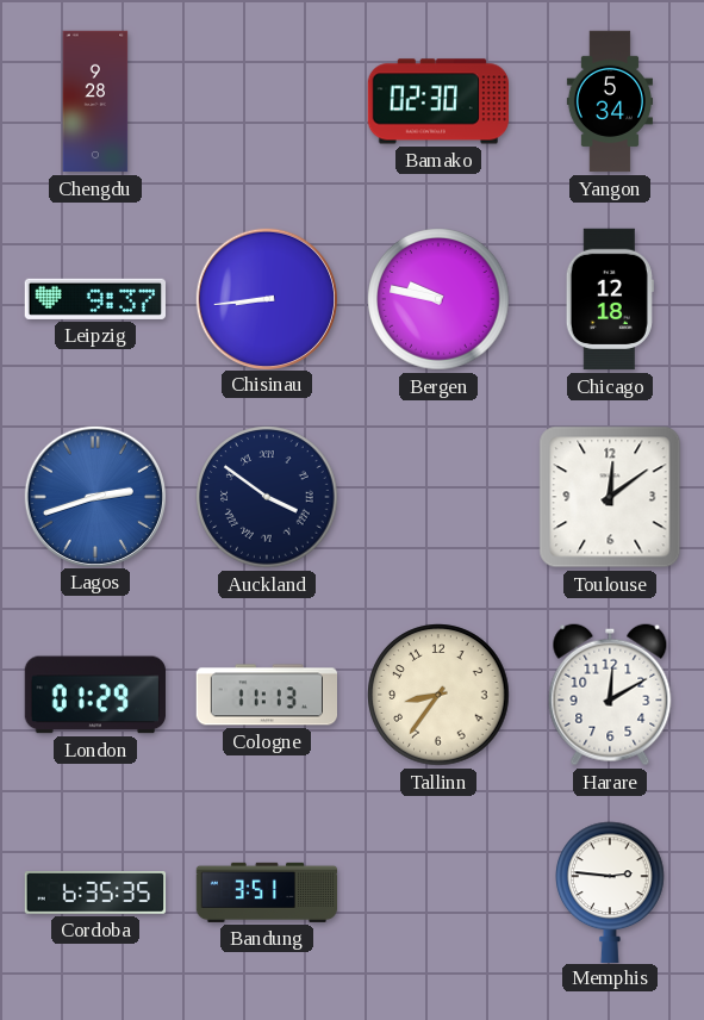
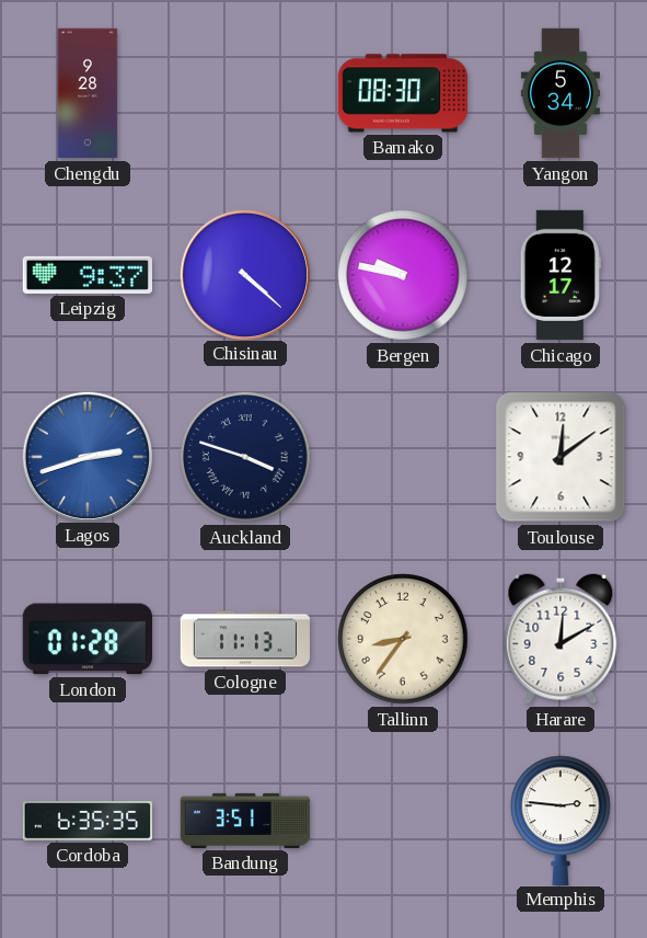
Bamako: 02:30 -> 08:30
Chisinau: 8:44 -> 4:22
Chicago: 12:18 -> 12:17
Auckland: 3:51 -> 3:48
London: 01:29 -> 01:28
